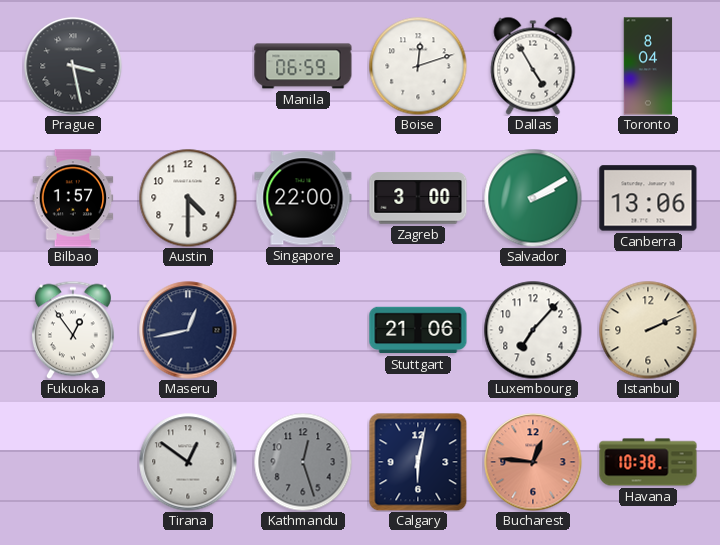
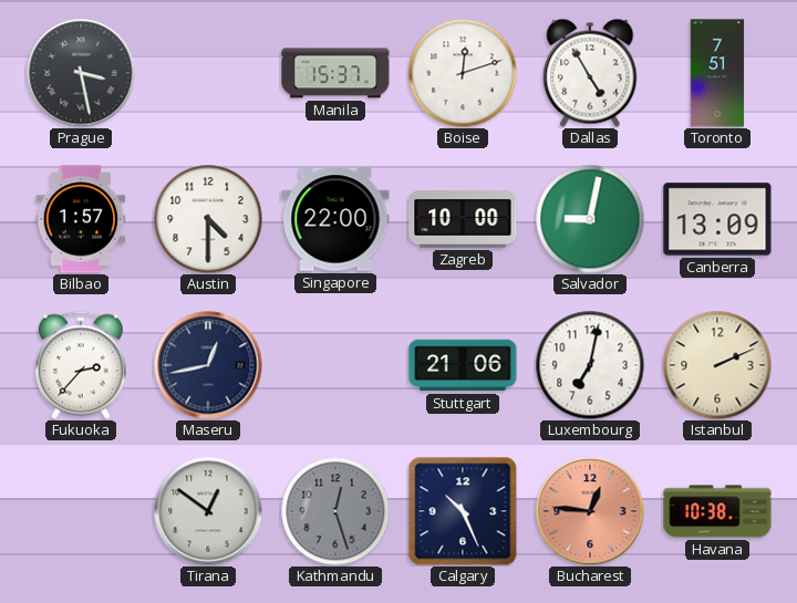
Manila: 06:59 -> 15:37
Toronto: 8:04 -> 7:51
Zagreb: 3:00 -> 10:00
Salvador: 2:10 -> 9:02
Canberra: 13:06 -> 13:09
Fukuoka: 12:54 -> 2:37
Luxembourg: 7:07 -> 7:02
Calgary: 6:02 -> 10:26
